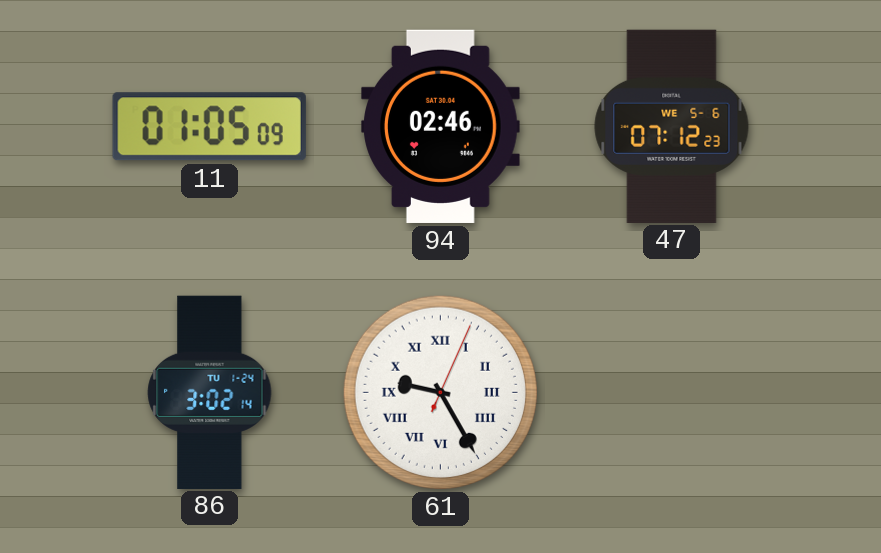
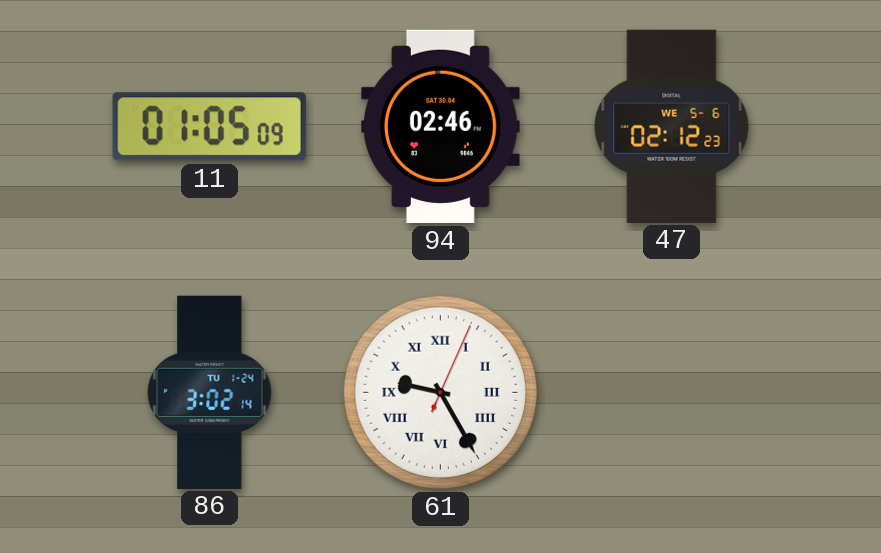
47: 07:12 -> 02:12
